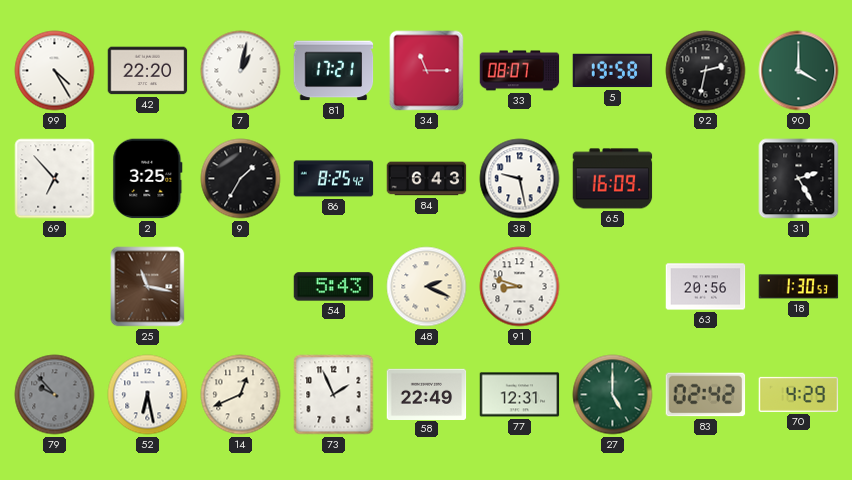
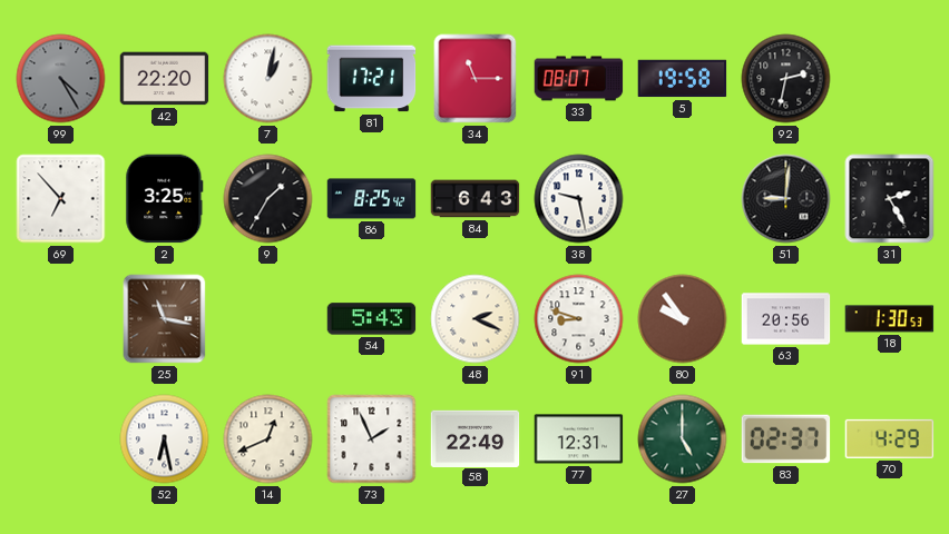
99 dial: white -> grey
90: 4:00 -> none
65: 16:09 -> none
51: none -> 9:01
80: none -> 9:54
79: 9:53 -> none
83: 02:42 -> 02:37
